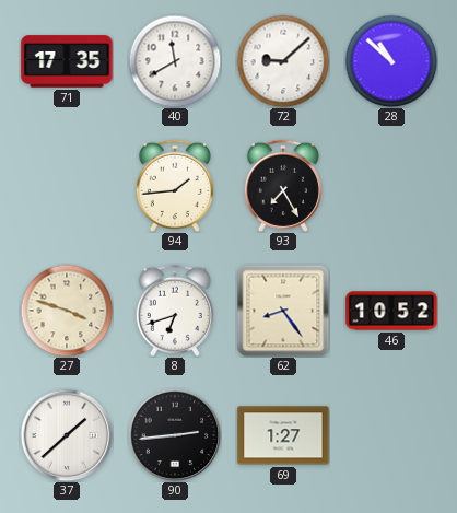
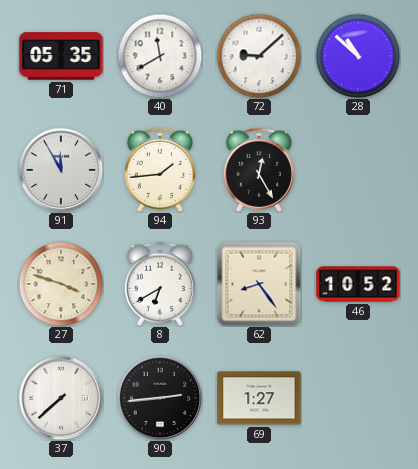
71: 17:35 -> 05:35
91: none -> 11:55
93: 7:25 -> 12:25
8: 6:42 -> 6:40
37: 1:38 -> 7:38
